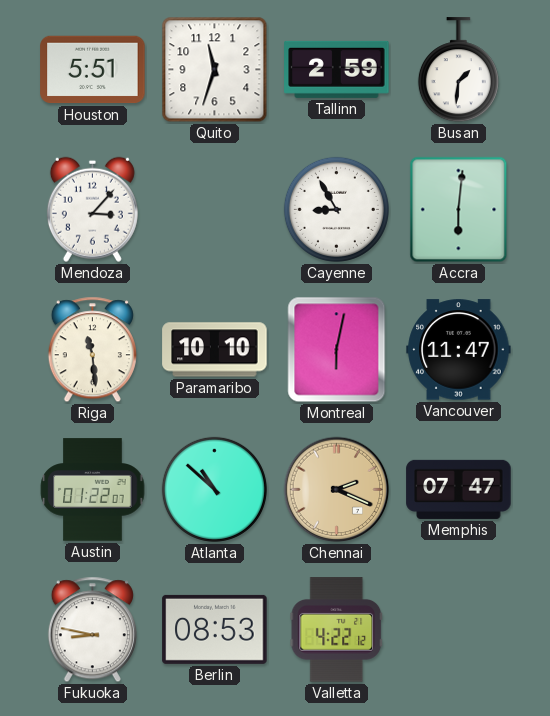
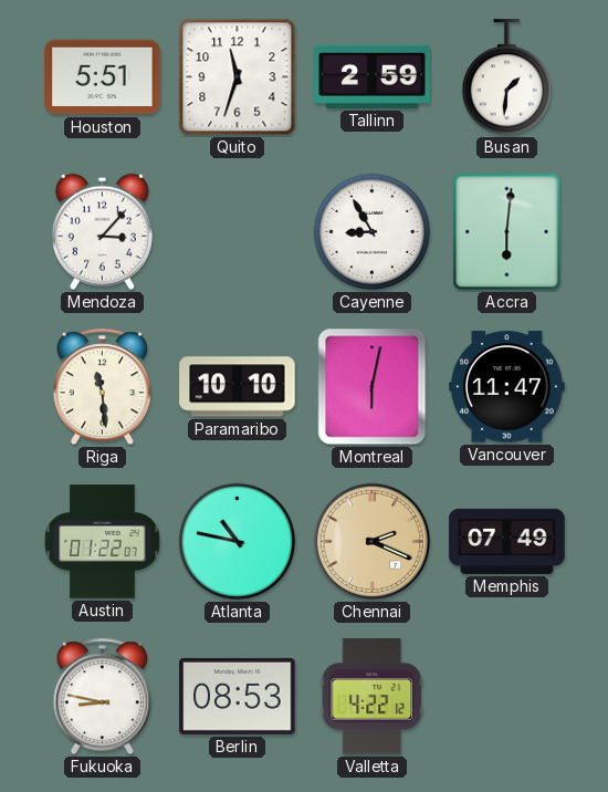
Atlanta: 10:52 -> 10:47
Memphis: 07:47 -> 07:49
